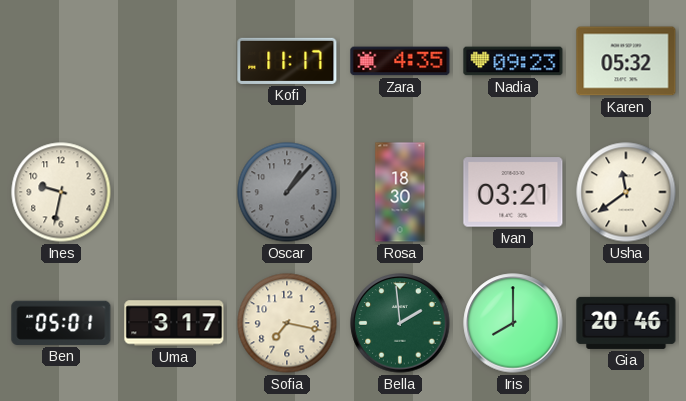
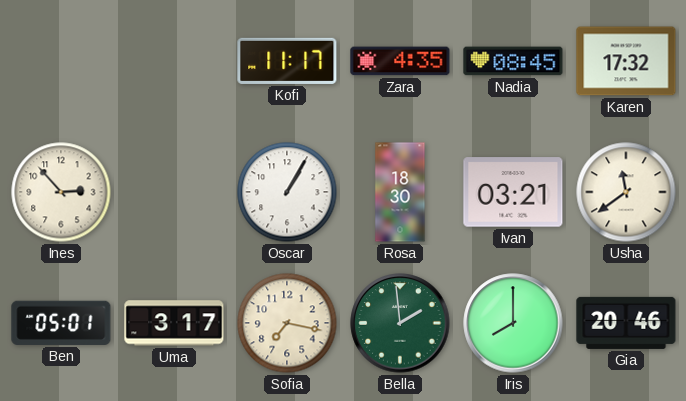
Nadia: 09:23 -> 08:45
Karen: 05:32 -> 17:32
Ines: 9:32 -> 2:53
Oscar: 1:07 -> 1:05
Oscar dial: grey -> white
